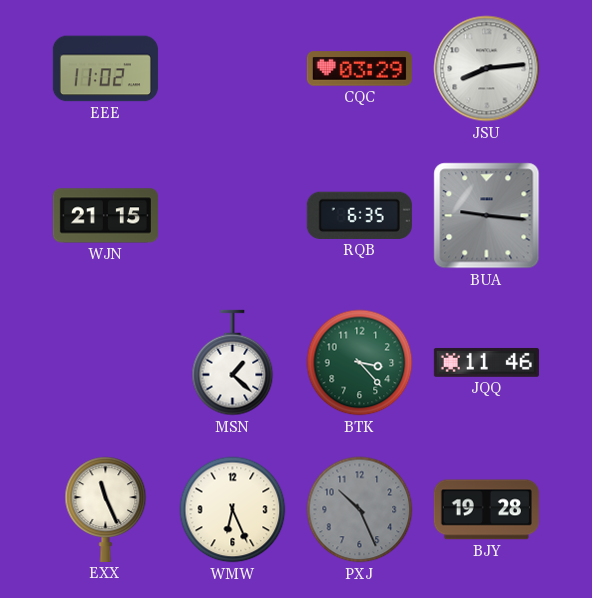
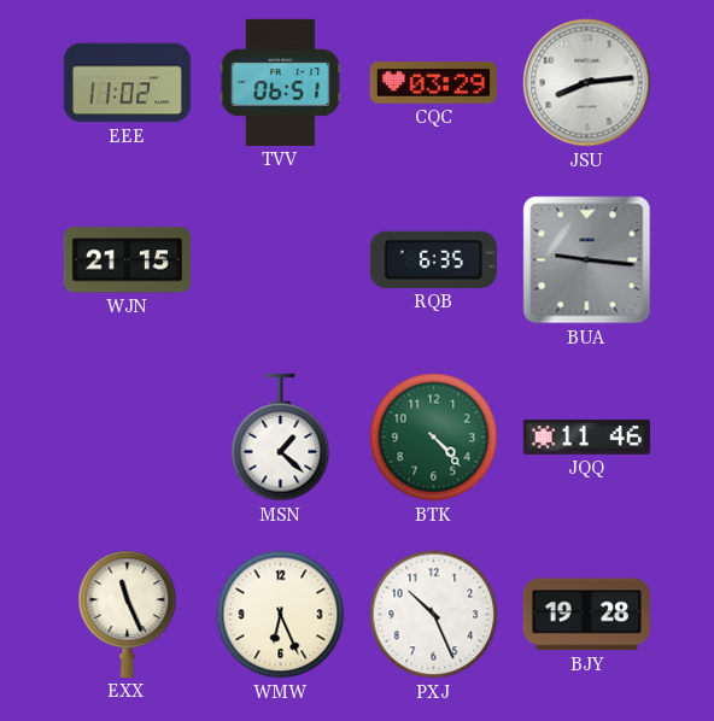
TVV: none -> 06:51
BTK: 3:23 -> 4:23
PXJ dial: grey -> white
